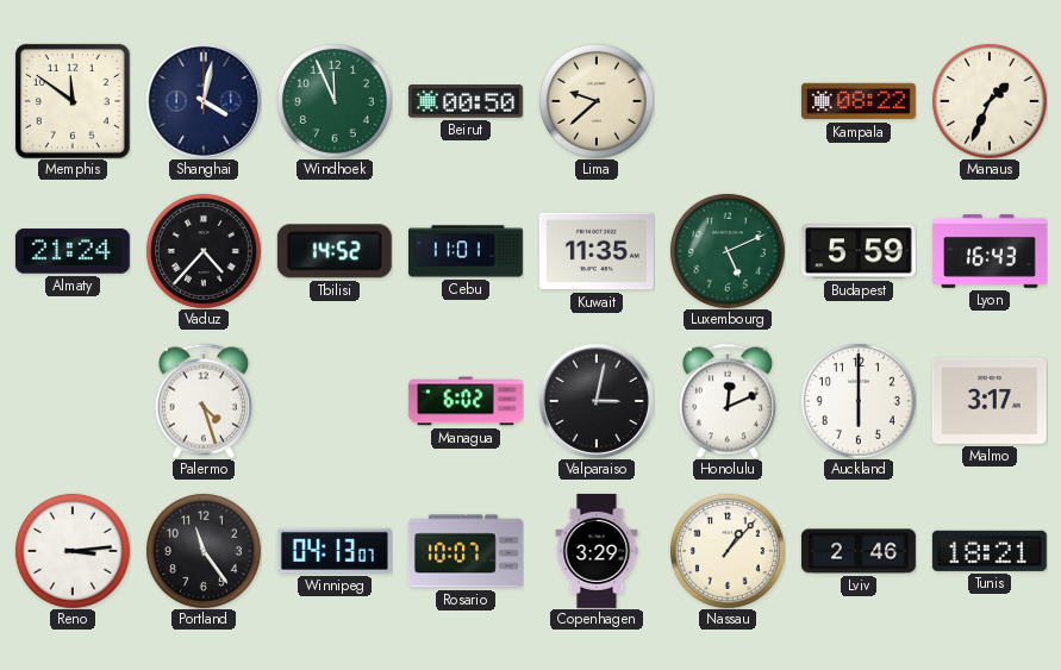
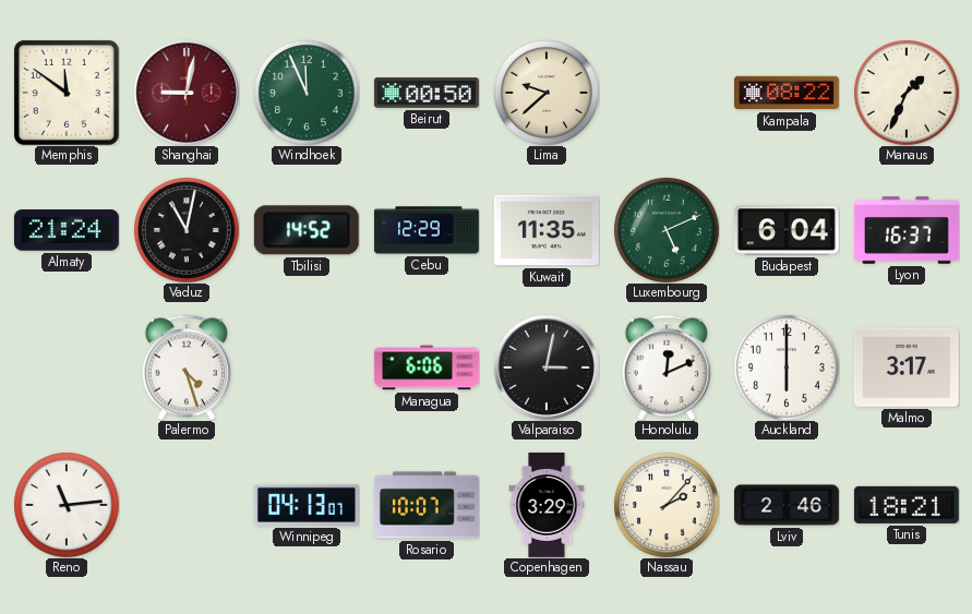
Shanghai: 4:02 -> 9:02
Shanghai dial: navy -> burgundy
Vaduz: 4:37 -> 11:02
Cebu: 11:01 -> 12:29
Budapest: 5:59 -> 6:04
Lyon: 16:43 -> 16:37
Managua: 6:02 -> 6:06
Reno: 3:14 -> 11:14
Portland: 11:24 -> none
Nassau: 1:07 -> 2:07
